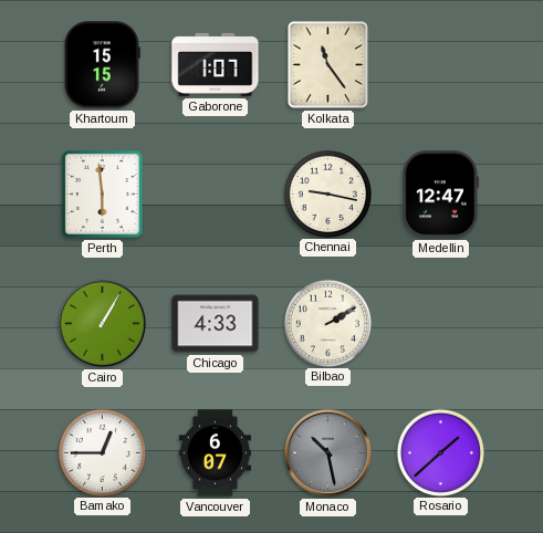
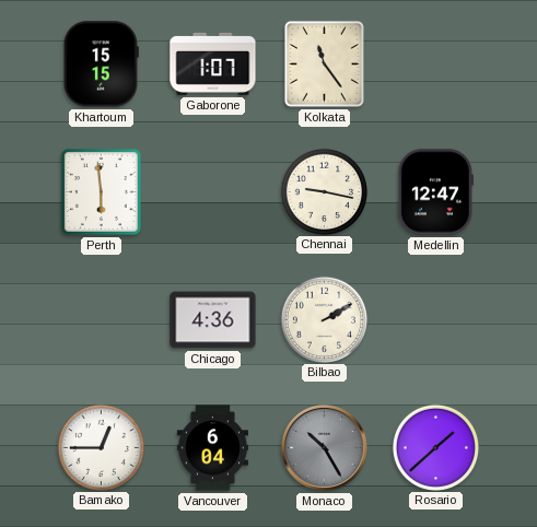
Cairo: 1:05 -> none
Chicago: 4:33 -> 4:36
Vancouver: 6:07 -> 6:04
Monaco: 10:28 -> 10:25
